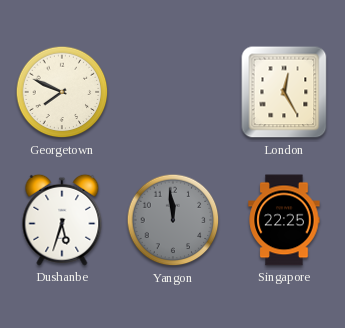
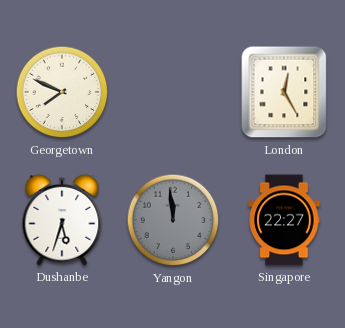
Singapore: 22:25 -> 22:27
